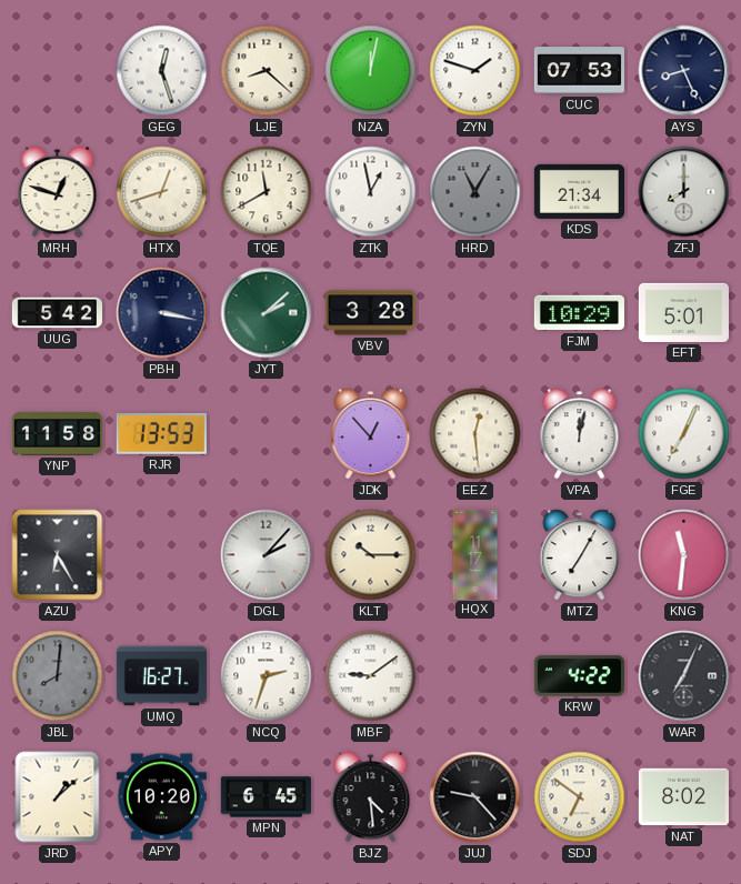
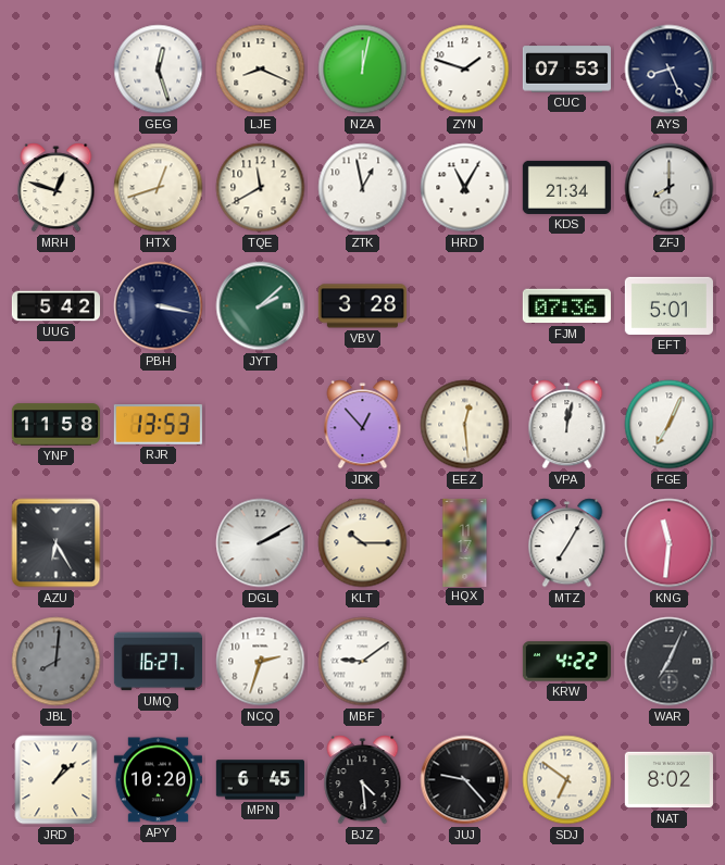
LJE: 8:22 -> 8:19
HRD dial: grey -> white
FJM: 10:29 -> 07:36
DGL: 2:07 -> 2:10
